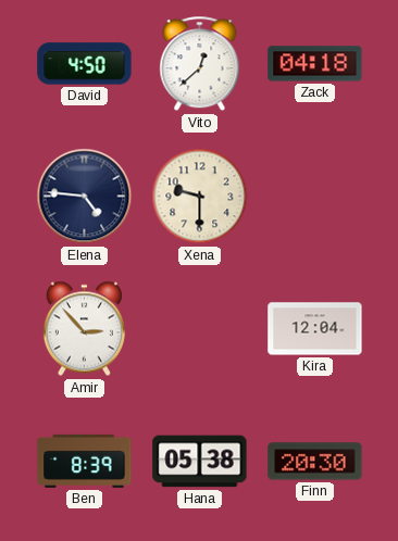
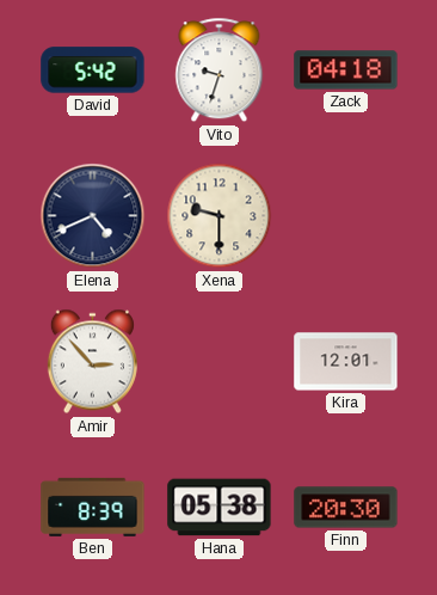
David: 4:50 -> 5:42
Vito: 12:38 -> 9:33
Elena: 4:46 -> 4:41
Kira: 12:04 -> 12:01
